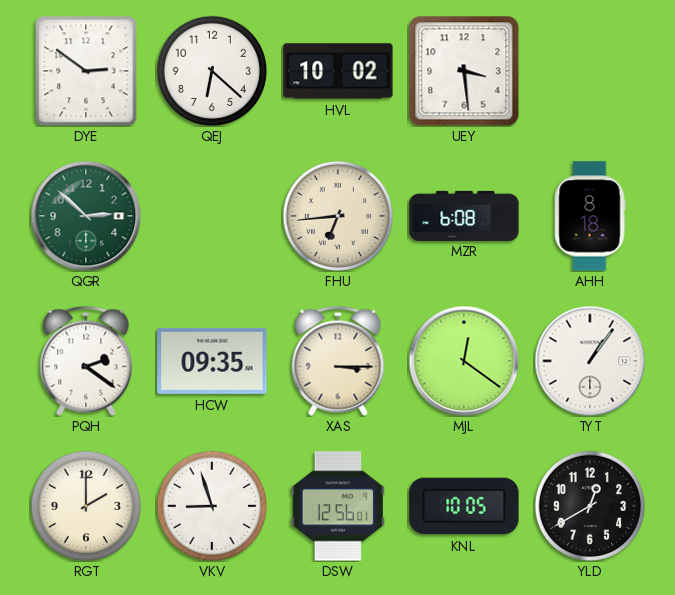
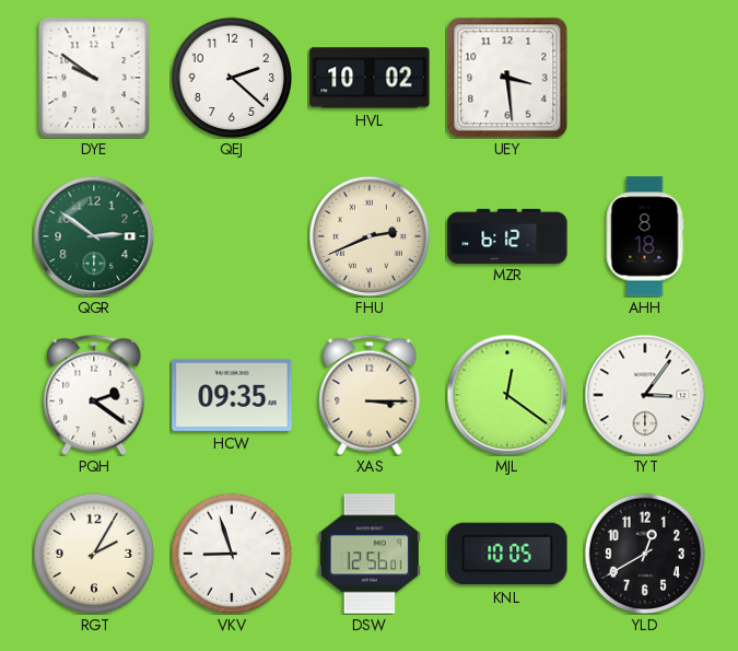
DYE: 2:51 -> 9:51
QEJ: 6:22 -> 2:22
QGR: 2:52 -> 2:51
FHU: 6:44 -> 2:41
MZR: 6:08 -> 6:12
TYT: 1:06 -> 3:06
RGT: 2:00 -> 2:05
